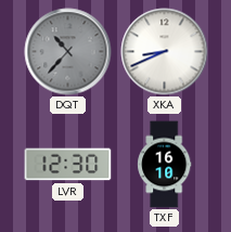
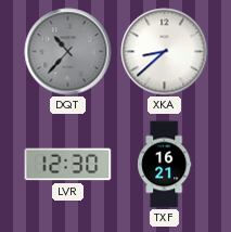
XKA: 8:41 -> 8:38
TXF: 16:10 -> 16:21
